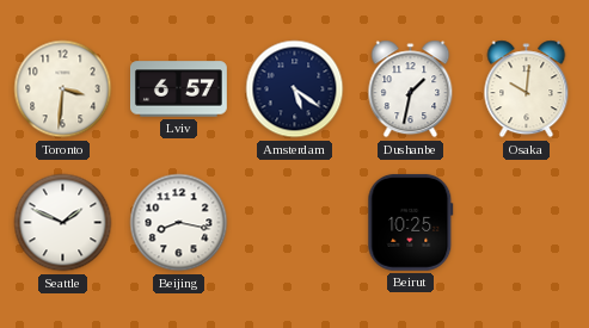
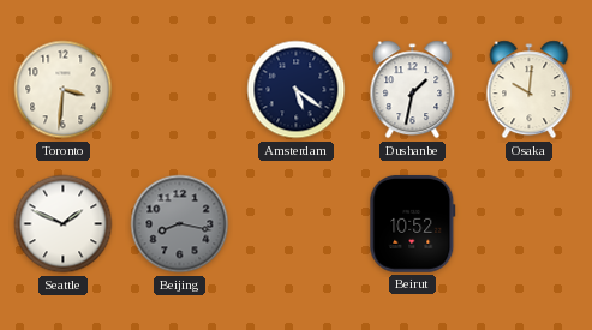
Lviv: 6:57 -> none
Beijing dial: white -> grey
Beirut: 10:25 -> 10:52
